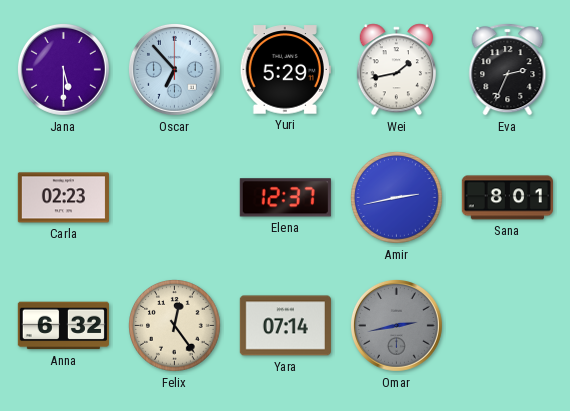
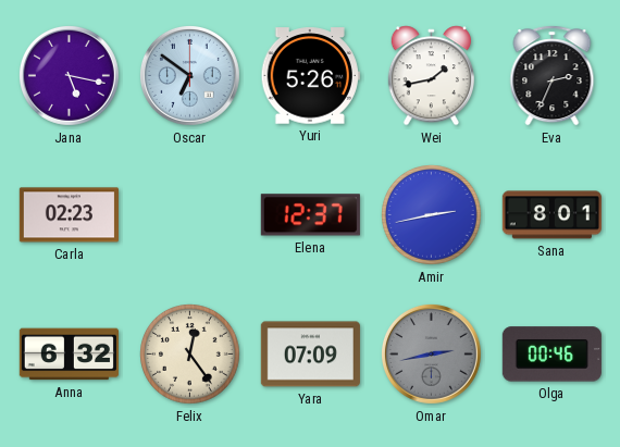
Jana: 5:30 -> 5:17
Oscar: 6:53 -> 6:51
Yuri: 5:29 -> 5:26
Yara: 07:14 -> 07:09
Olga: none -> 00:46
